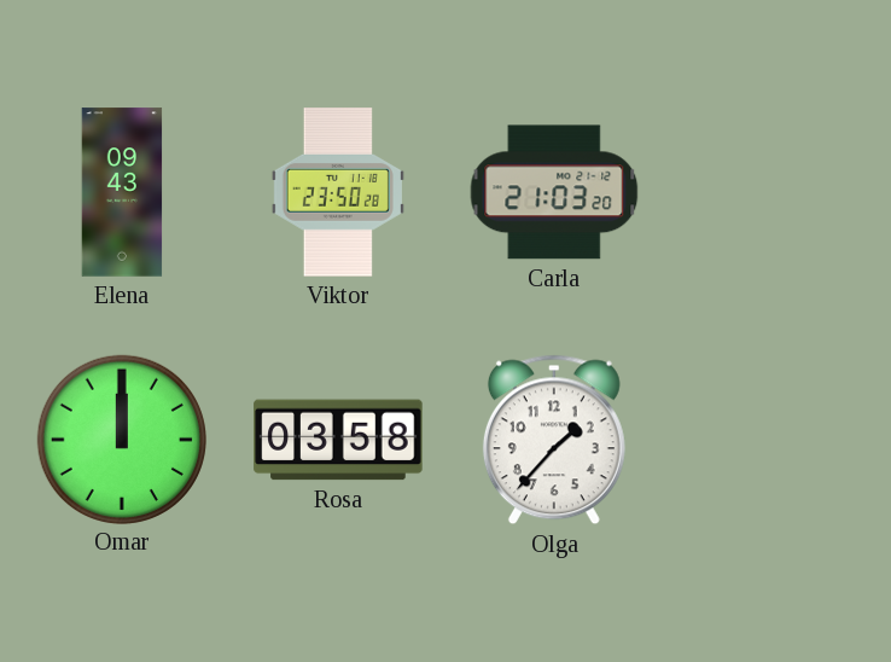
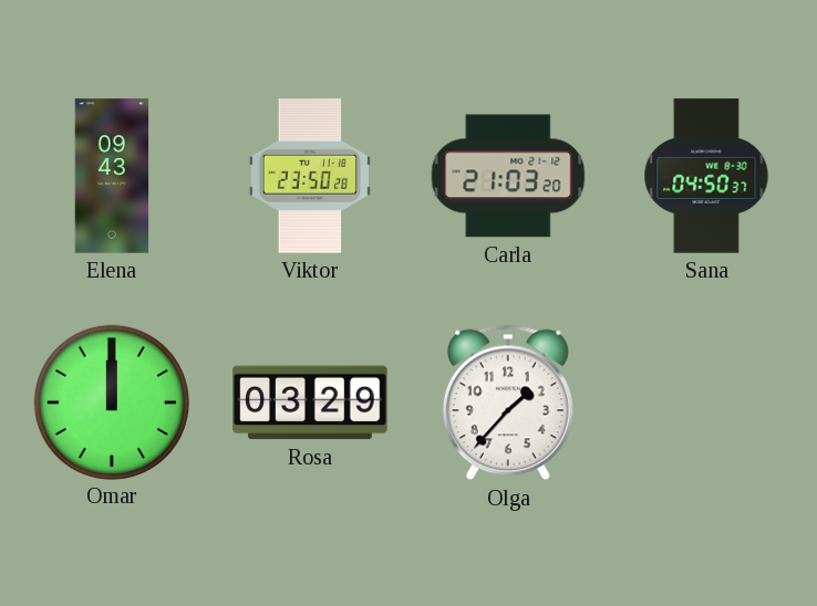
Sana: none -> 04:50
Rosa: 03:58 -> 03:29
